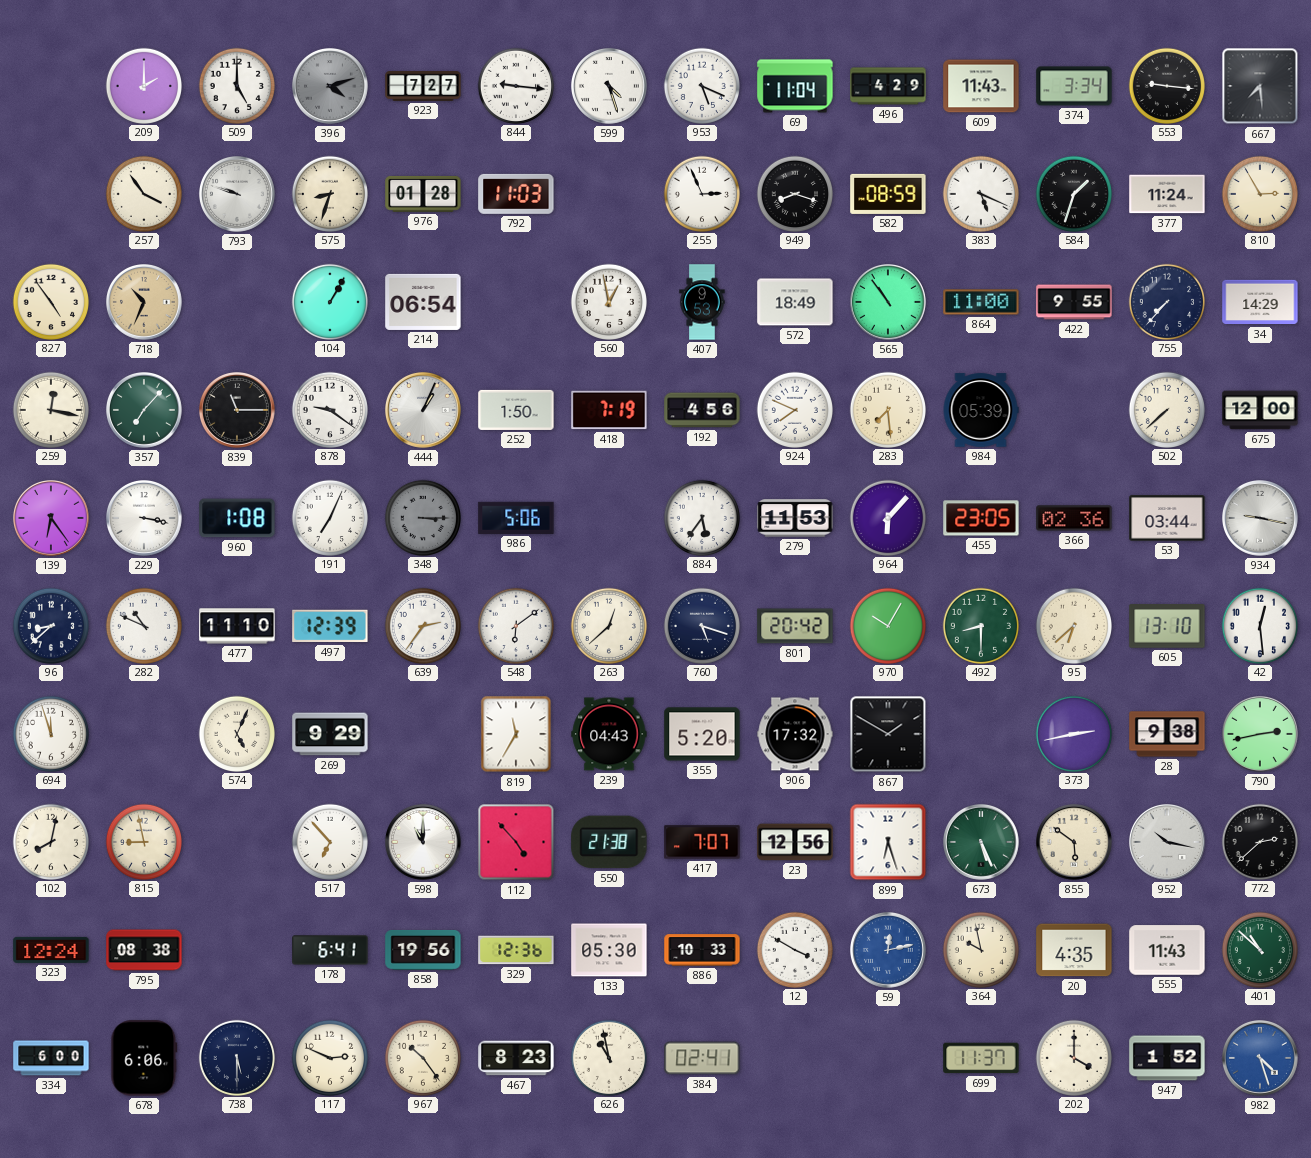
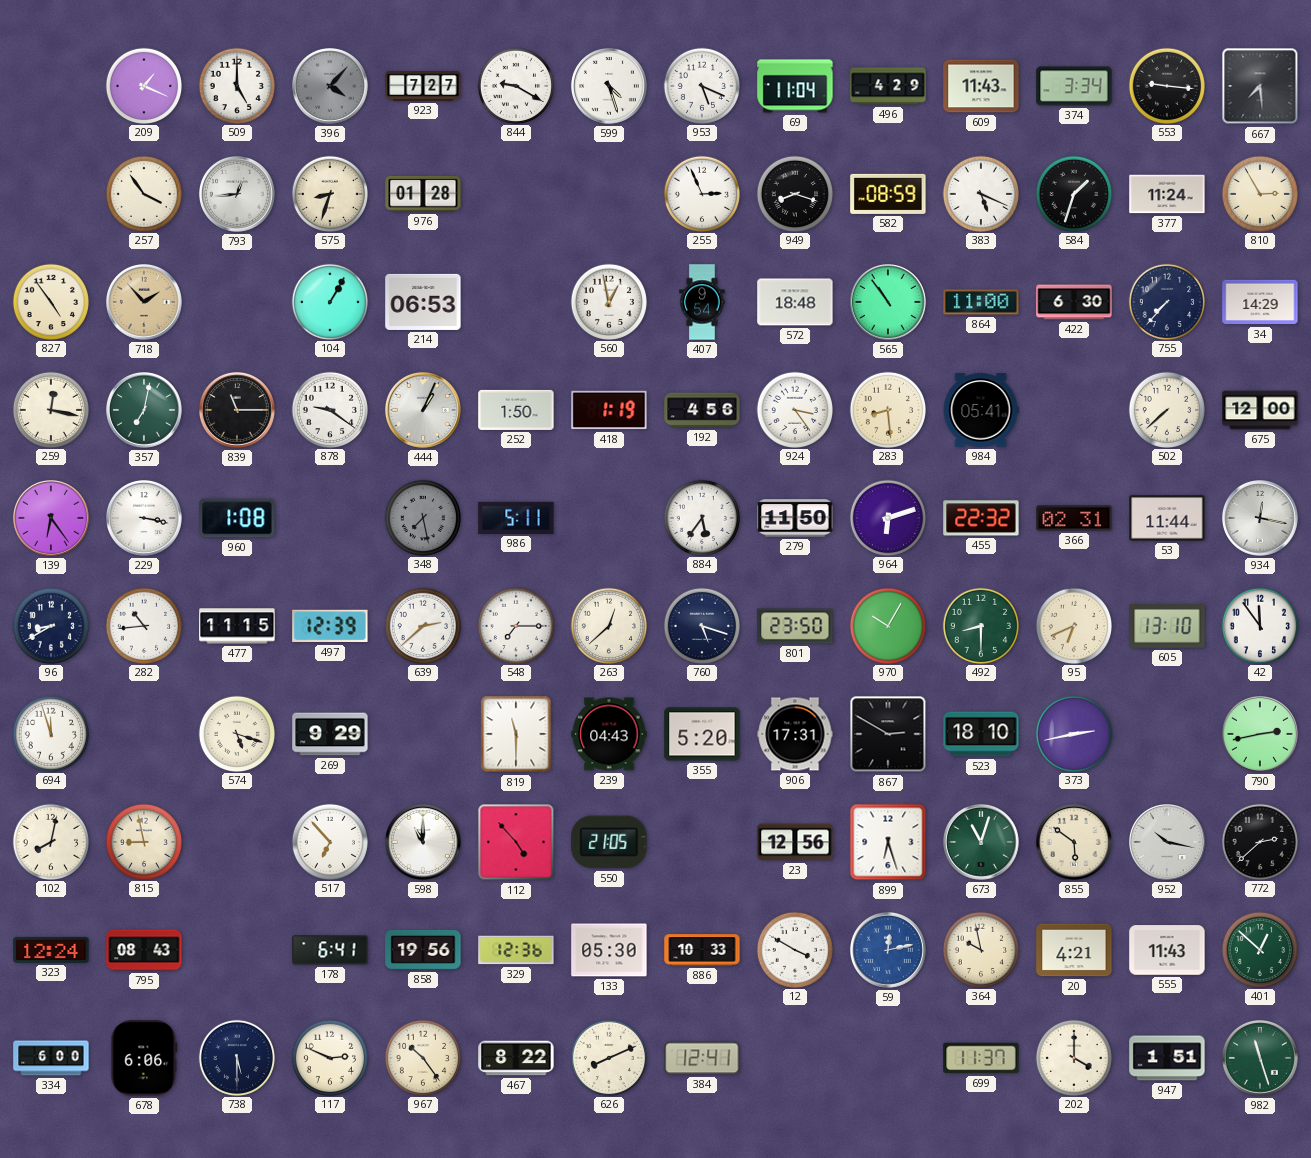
209: 2:00 -> 1:19
396: 4:12 -> 4:07
844: 9:16 -> 9:20
793: 9:48 -> 12:44
792: 11:03 -> none
718: 10:34 -> 1:53
214: 06:54 -> 06:53
407: 9:53 -> 9:54
572: 18:49 -> 18:48
422: 9:55 -> 6:30
357: 7:07 -> 7:02
418: 7:19 -> 1:19
924: 7:49 -> 3:24
283: 7:29 -> 8:29
984: 05:39 -> 05:41
191: 7:04 -> none
348: 3:15 -> 7:28
986: 5:06 -> 5:11
279: 11:53 -> 11:50
964: 6:07 -> 6:12
455: 23:05 -> 22:32
366: 02:36 -> 02:31
53: 03:44 -> 11:44
934: 9:17 -> 12:17
96: 8:38 -> 8:40
282: 10:49 -> 10:44
477: 11:10 -> 11:15
639: 2:36 -> 2:38
548: 6:09 -> 7:15
801: 20:42 -> 23:50
95: 6:38 -> 6:41
42: 12:29 -> 11:54
574: 5:04 -> 5:18
819: 11:35 -> 11:30
906: 17:32 -> 17:31
867: 1:50 -> 2:50
523: none -> 18:10
28: 9:38 -> none
550: 21:38 -> 21:05
417: 7:07 -> none
673: 5:26 -> 11:03
795: 08:38 -> 08:43
20: 4:35 -> 4:21
401: 10:52 -> 12:52
467: 8:23 -> 8:22
626: 10:58 -> 8:11
384: 02:41 -> 12:41
947: 1:52 -> 1:51
982: 4:27 -> 11:27
982 dial: blue -> green
